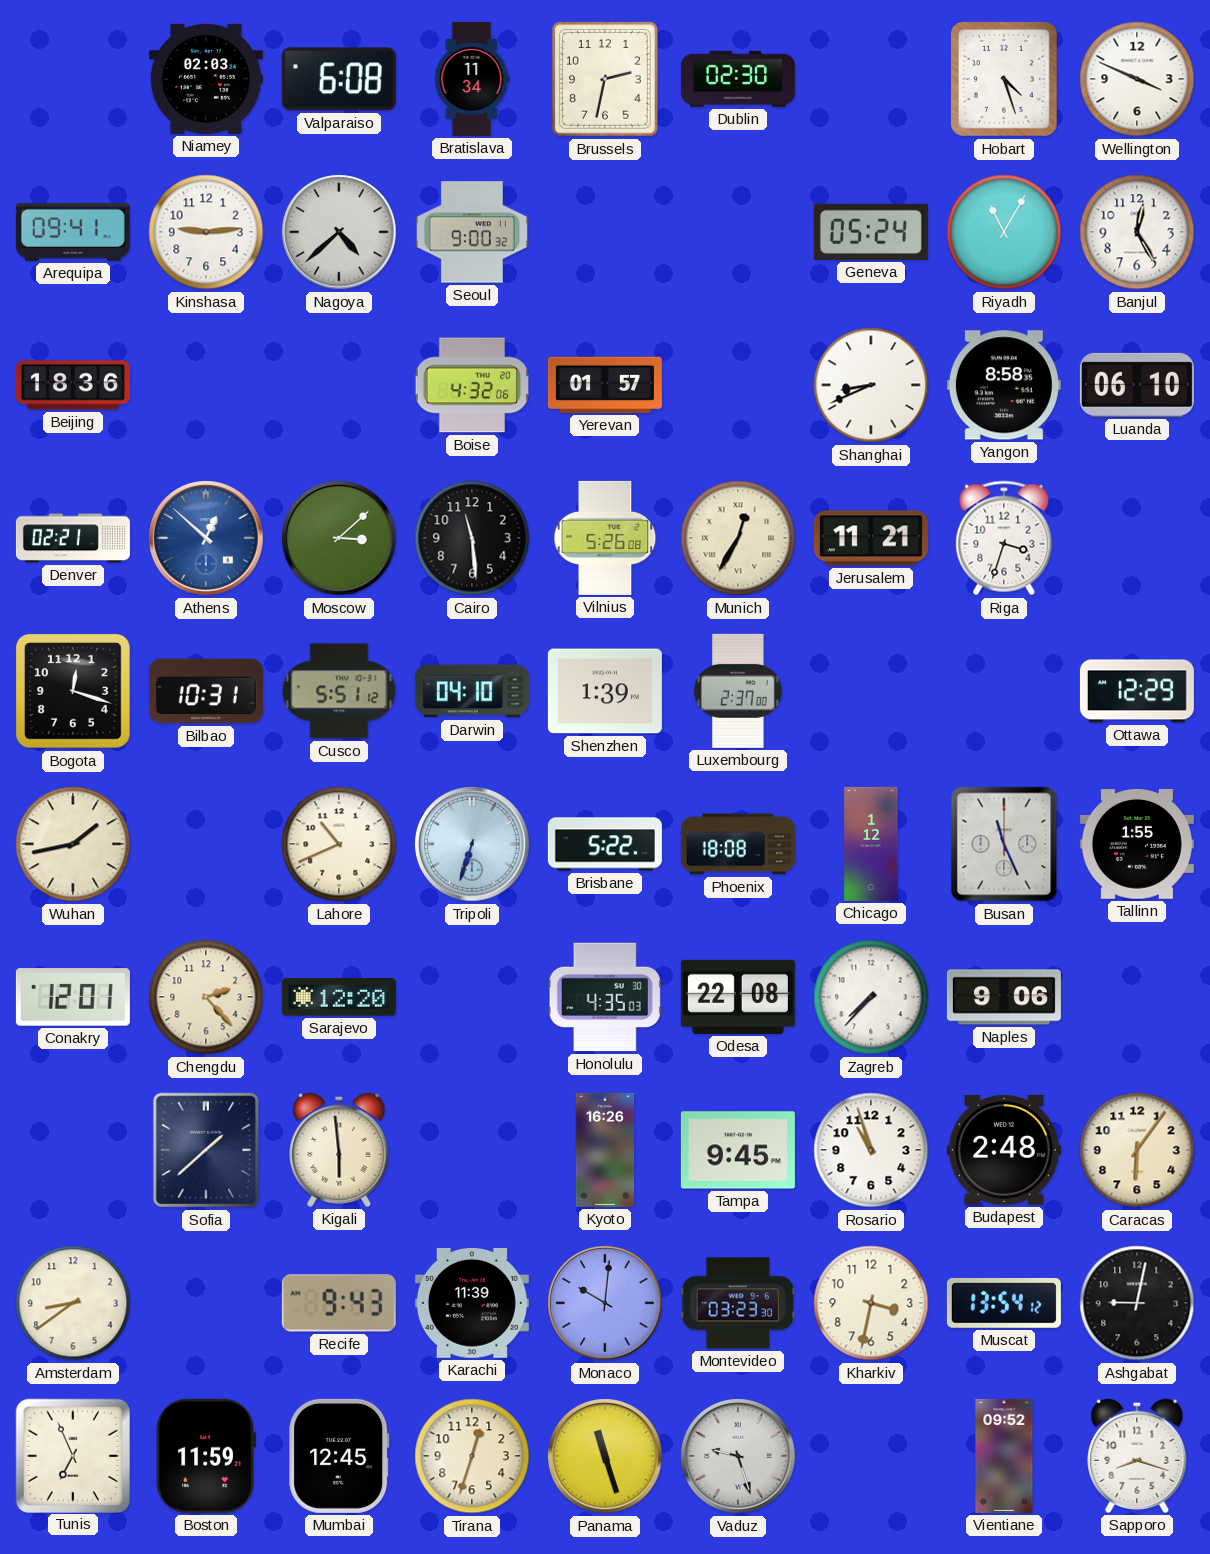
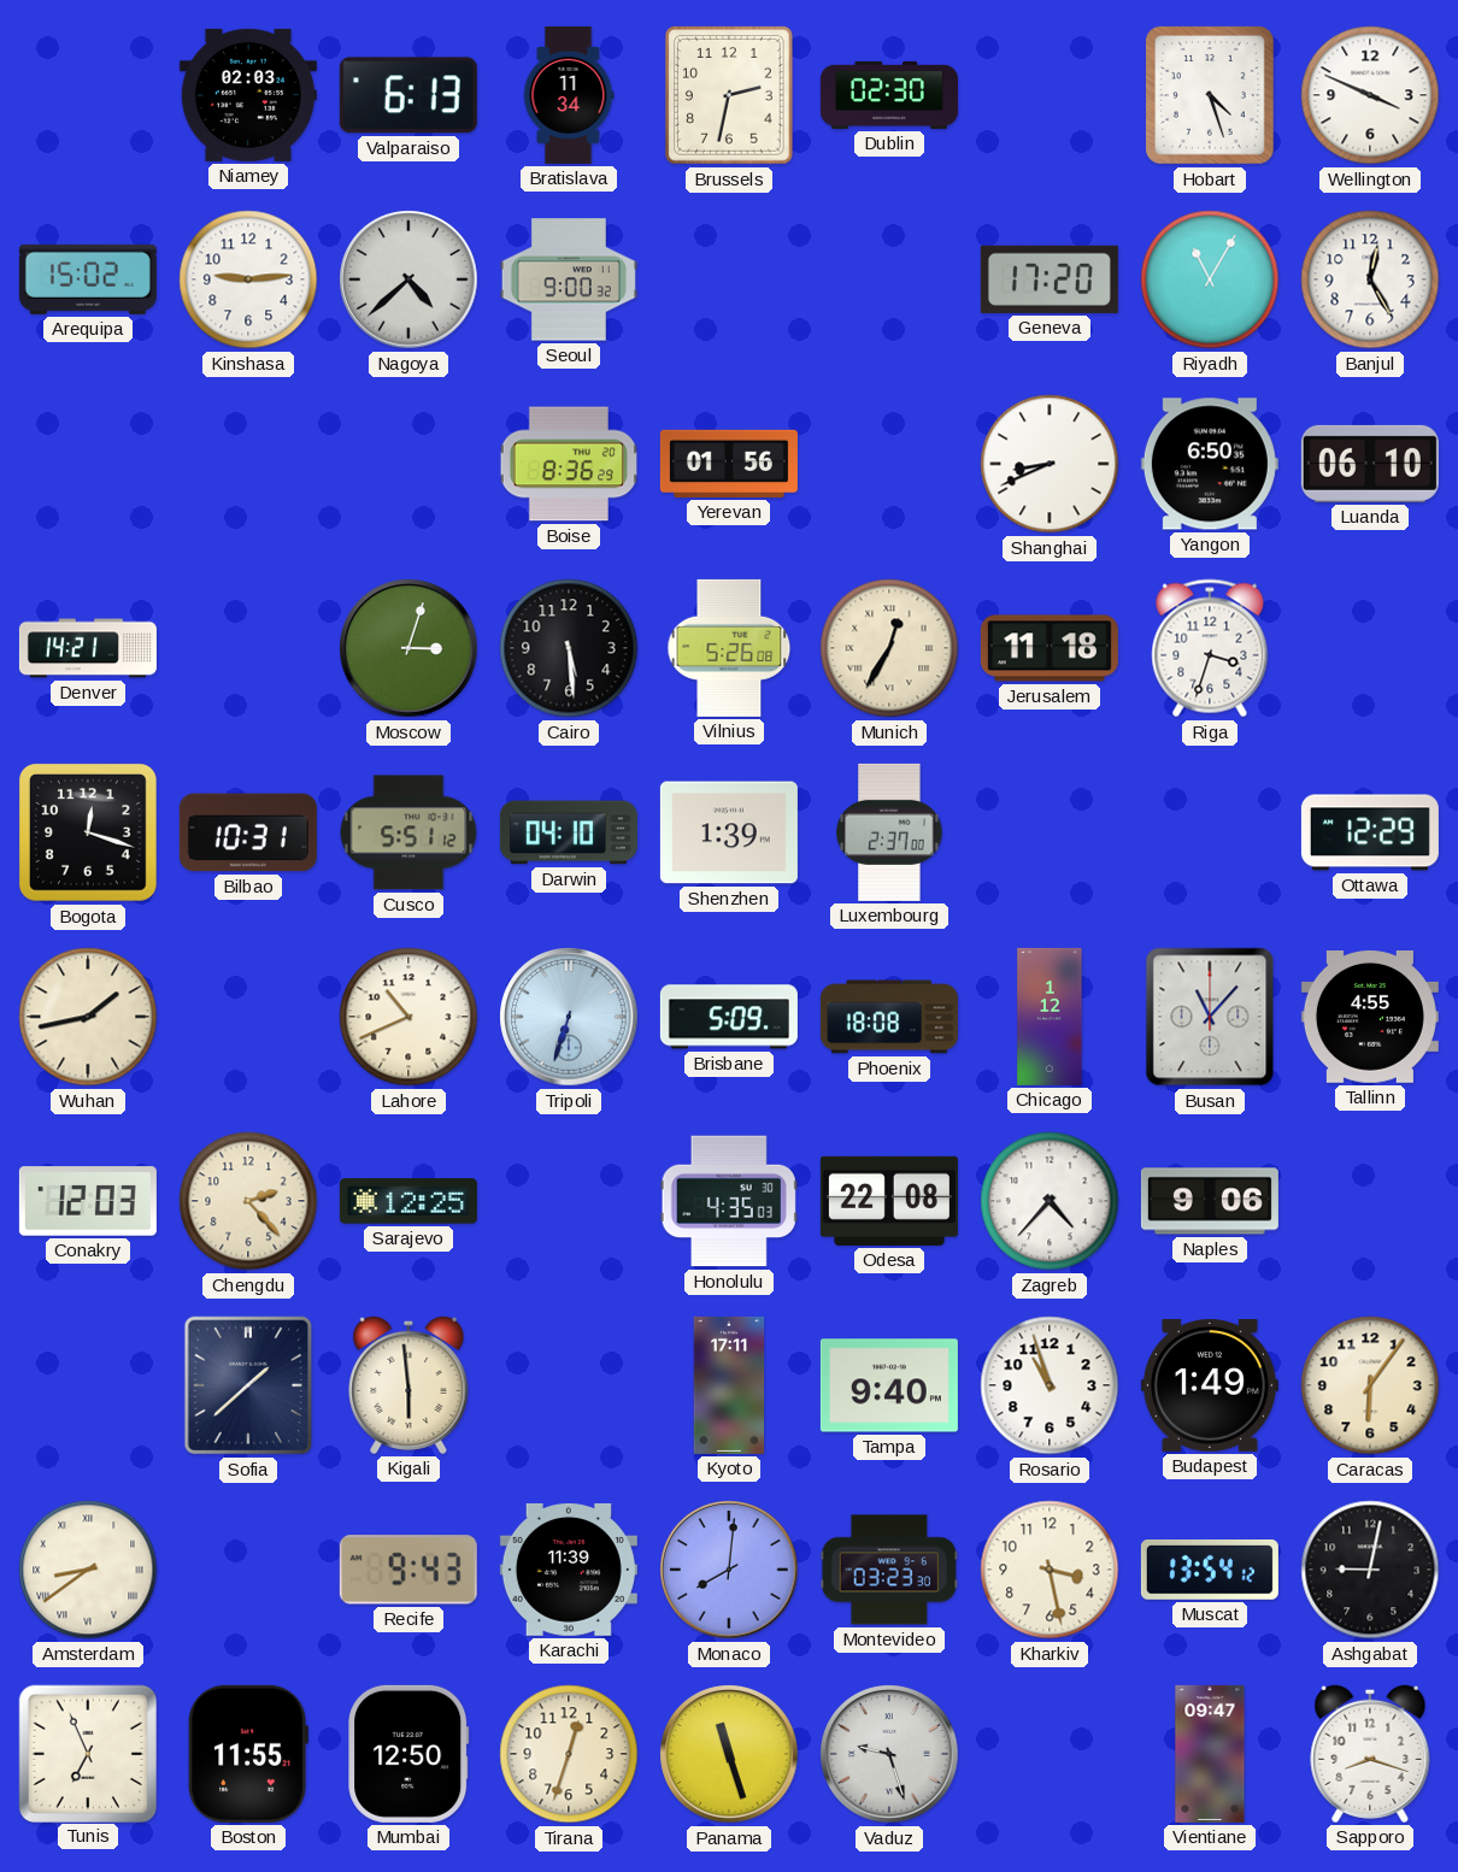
Valparaiso: 6:08 -> 6:13
Arequipa: 09:41 -> 15:02
Geneva: 05:24 -> 17:20
Beijing: 18:36 -> none
Boise: 4:32 -> 8:36
Yerevan: 01:57 -> 01:56
Yangon: 8:58 -> 6:50
Denver: 02:21 -> 14:21
Athens: 12:52 -> none
Moscow: 3:08 -> 3:03
Cairo: 11:29 -> 5:29
Jerusalem: 11:21 -> 11:18
Brisbane: 5:22 -> 5:09
Busan: 11:26 -> 11:07
Tallinn: 1:55 -> 4:55
Conakry: 12:01 -> 12:03
Sarajevo: 12:20 -> 12:25
Zagreb: 7:37 -> 4:37
Kyoto: 16:26 -> 17:11
Tampa: 9:45 -> 9:40
Budapest: 2:48 -> 1:49
Amsterdam numerals: Arabic -> Roman
Monaco: 10:01 -> 8:01
Kharkiv: 3:32 -> 3:28
Boston: 11:59 -> 11:55
Mumbai: 12:45 -> 12:50
Vientiane: 09:52 -> 09:47
